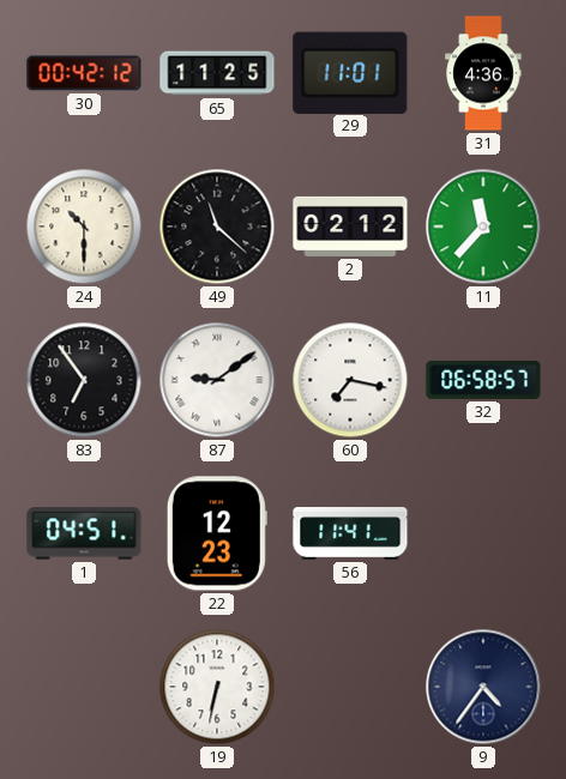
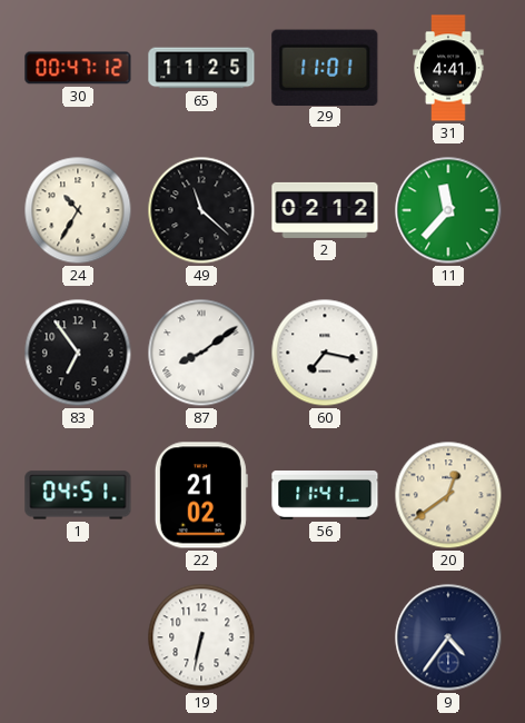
30: 00:42 -> 00:47
31: 4:36 -> 4:41
24: 10:30 -> 10:35
87: 9:09 -> 8:09
32: 06:58 -> none
22: 12:23 -> 21:02
20: none -> 12:39
